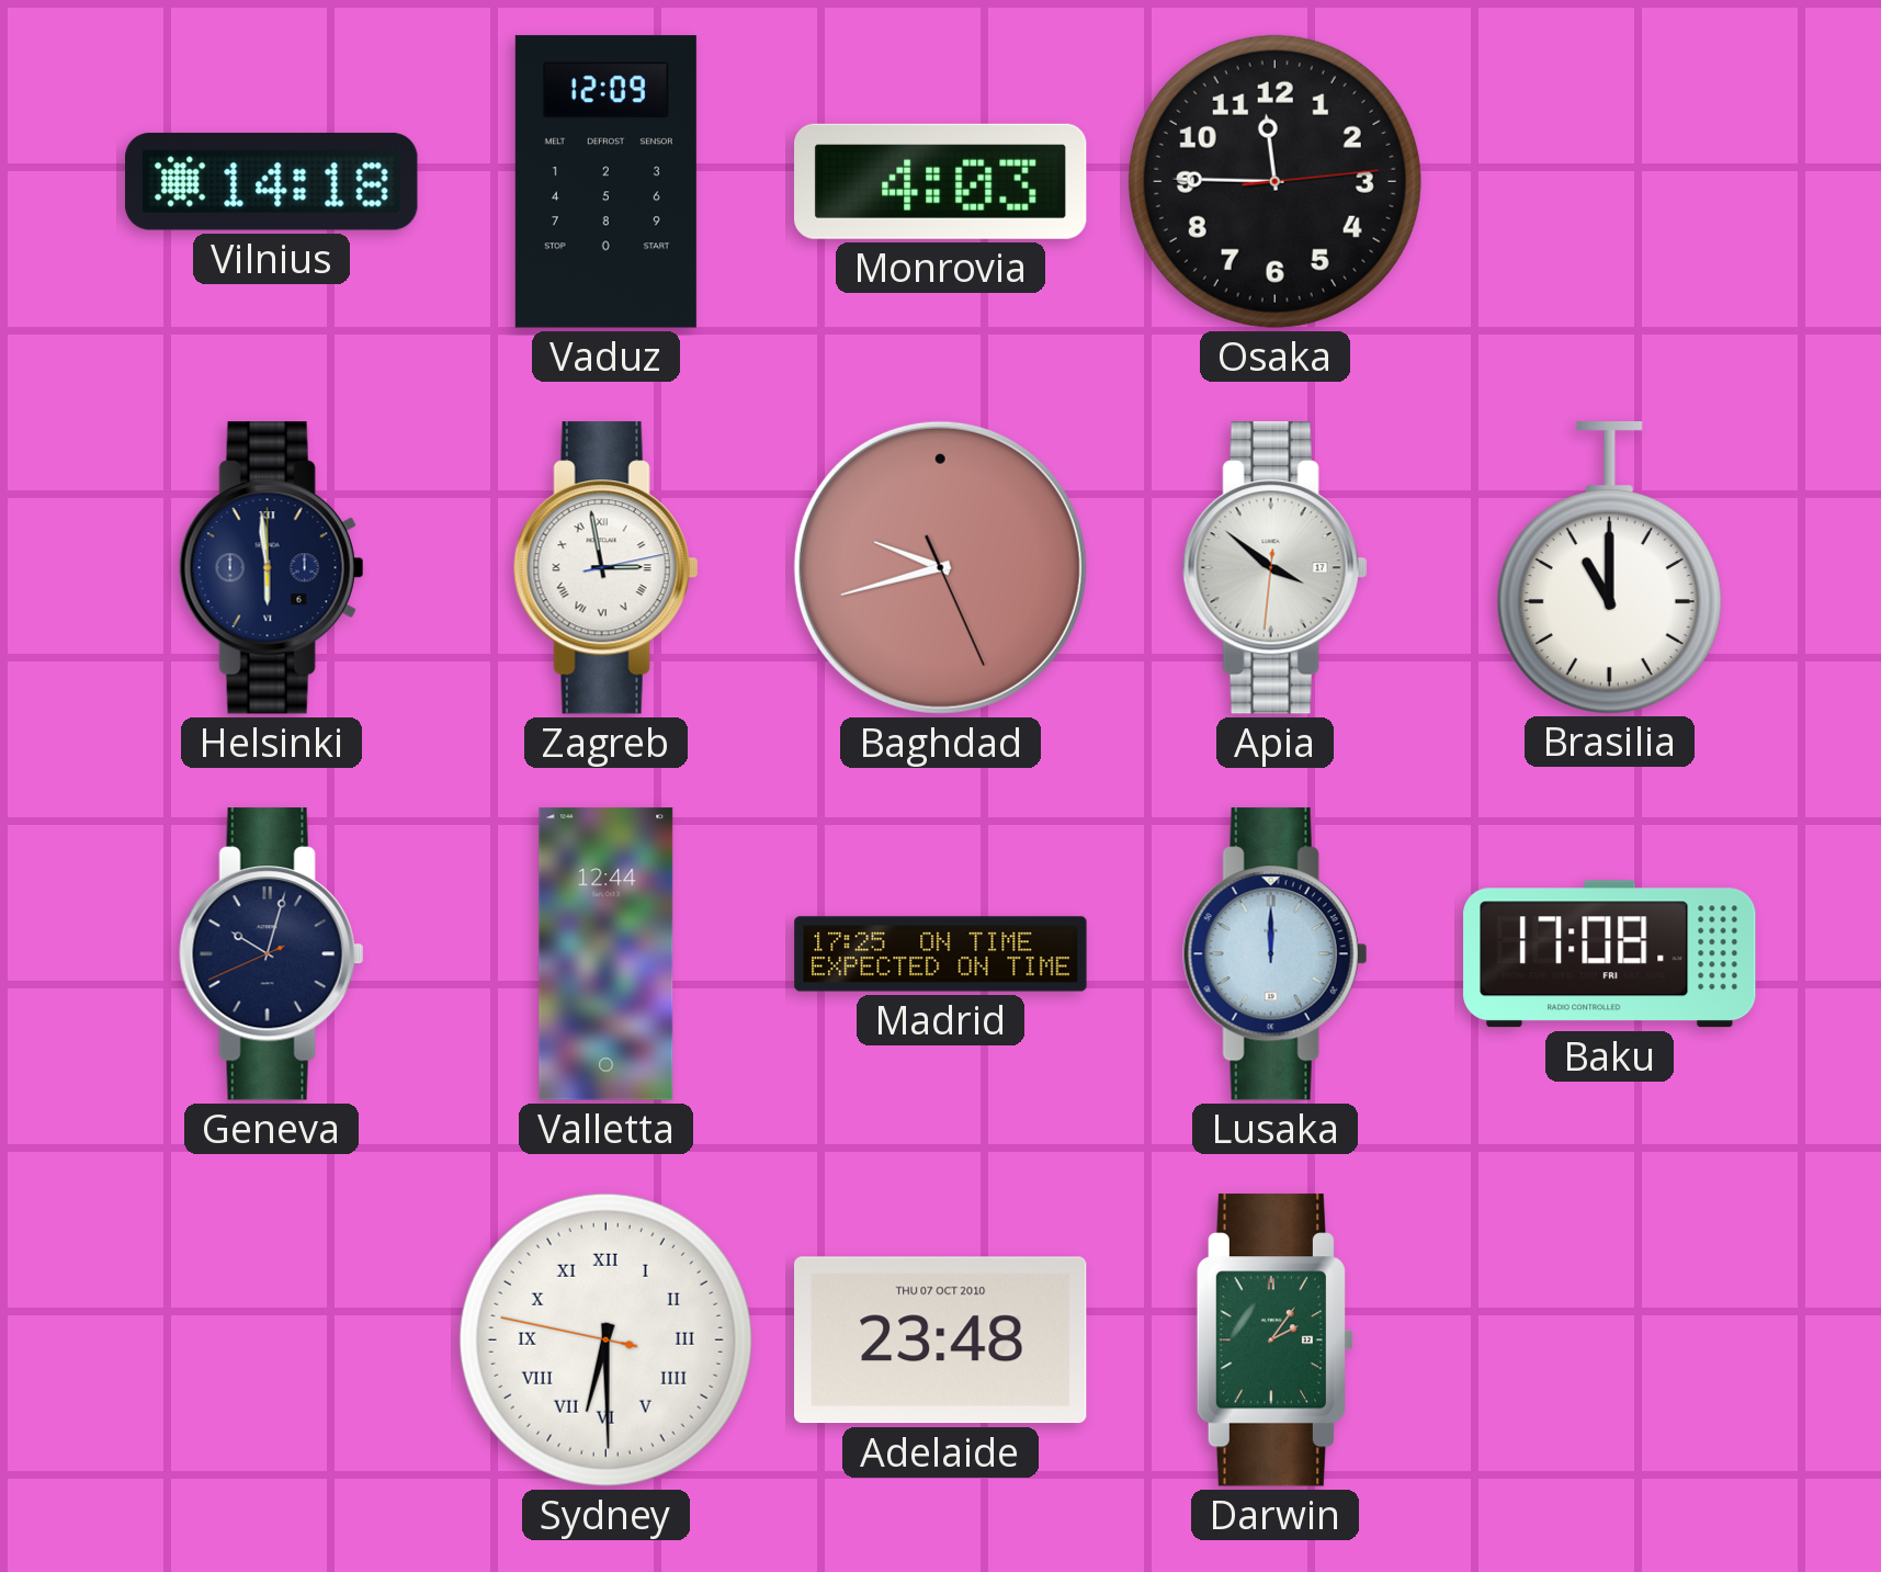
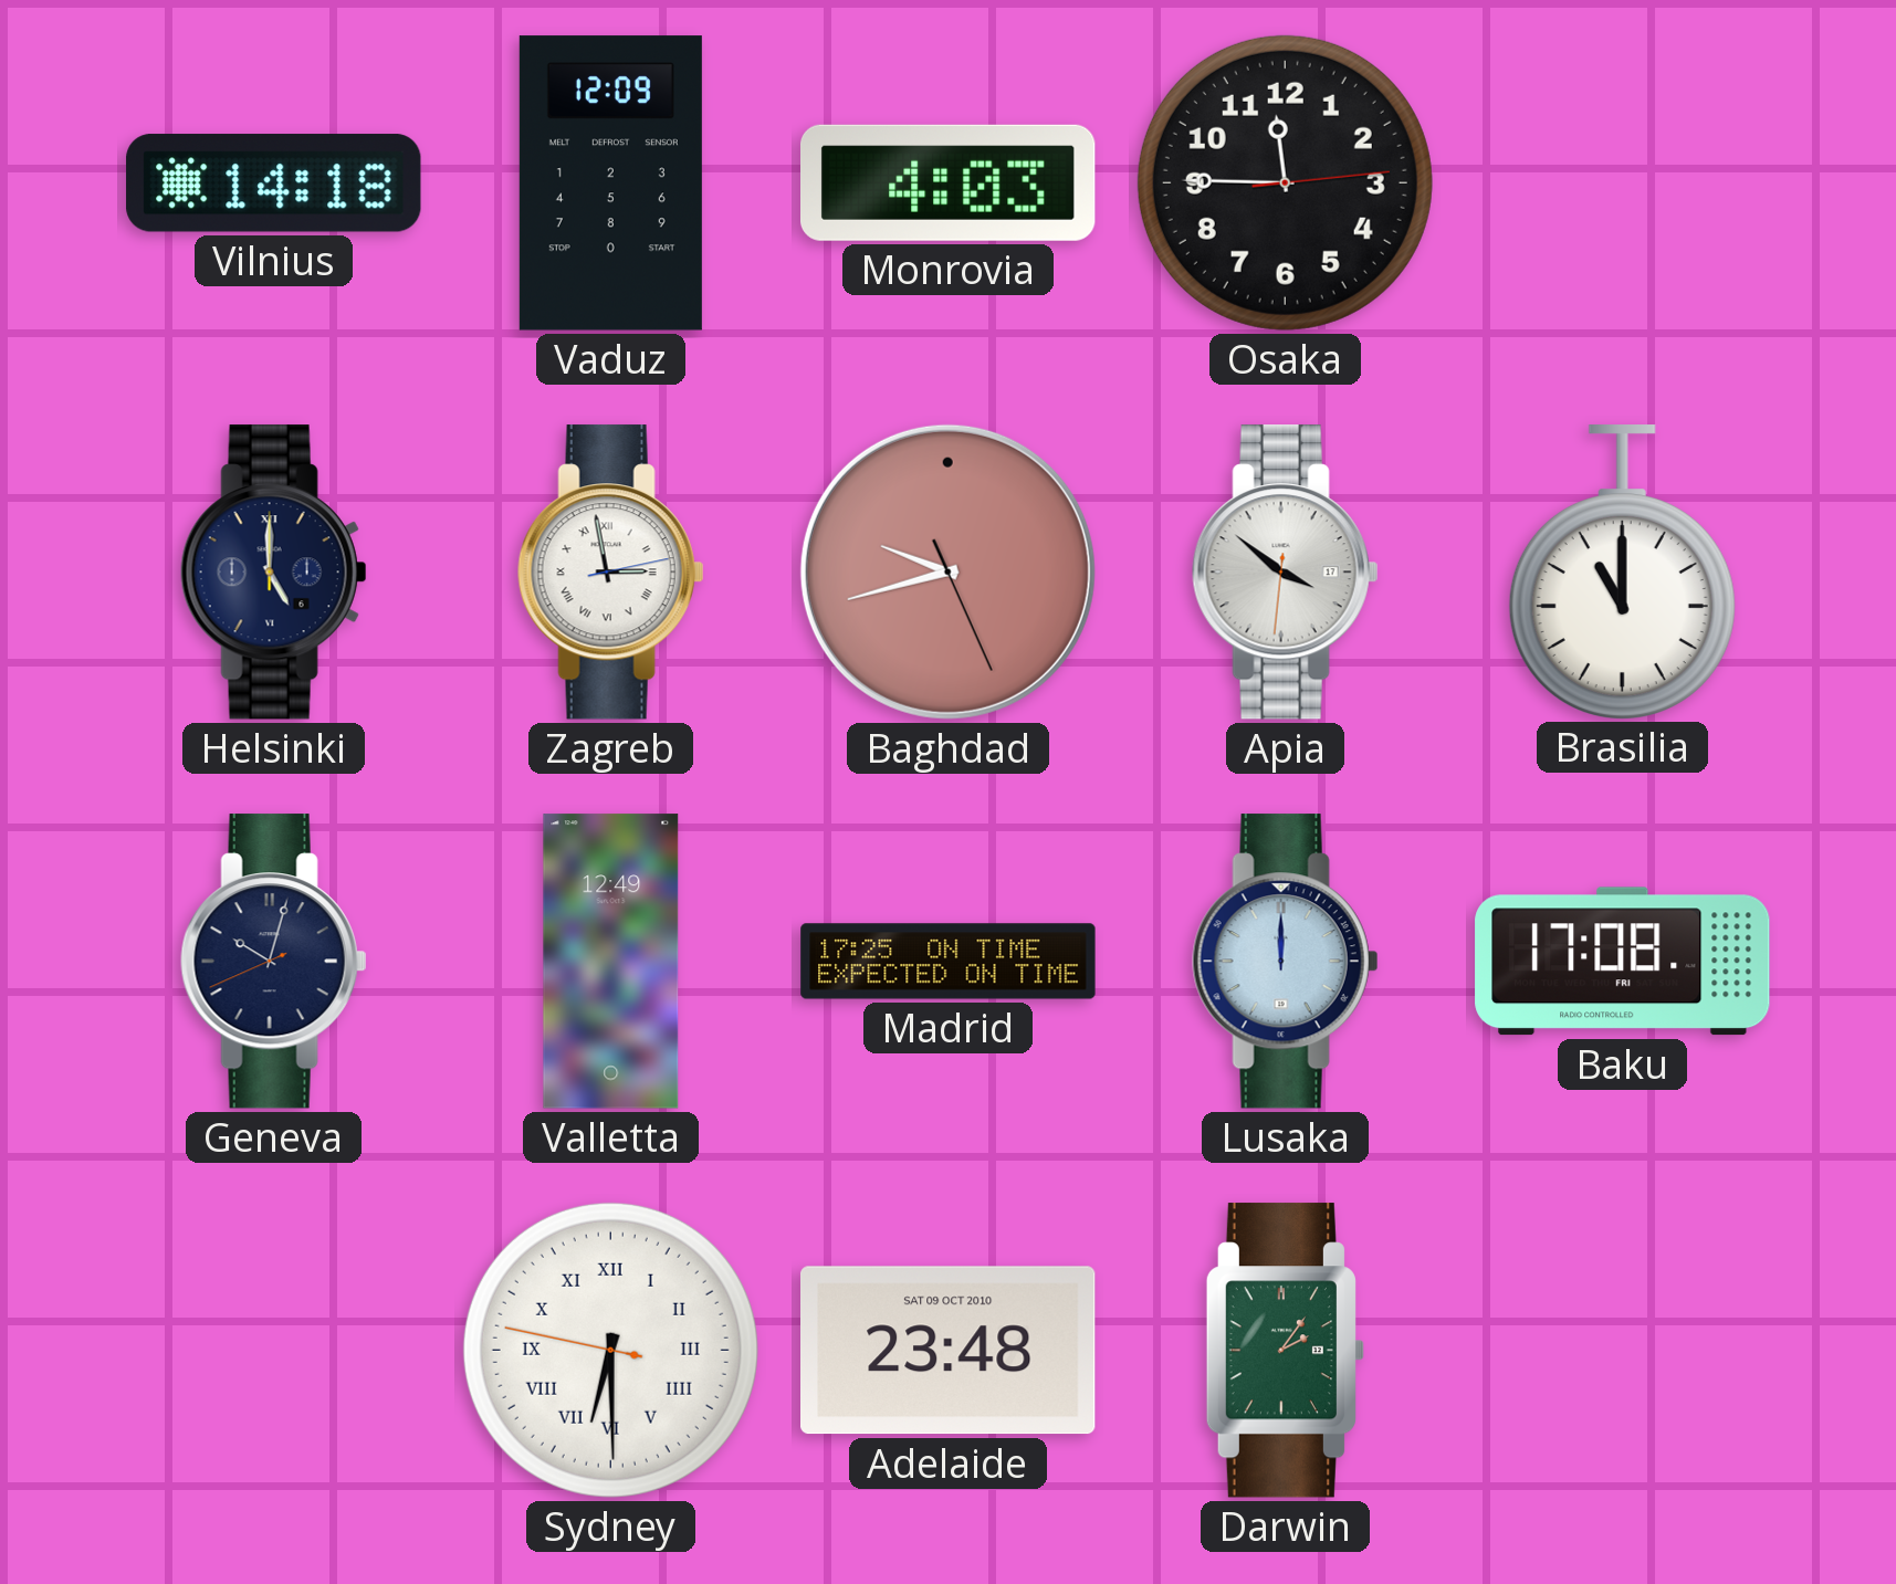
Helsinki: 5:59 -> 5:00
Valletta: 12:44 -> 12:49
Adelaide date: THU 07 OCT 2010 -> SAT 09 OCT 2010
